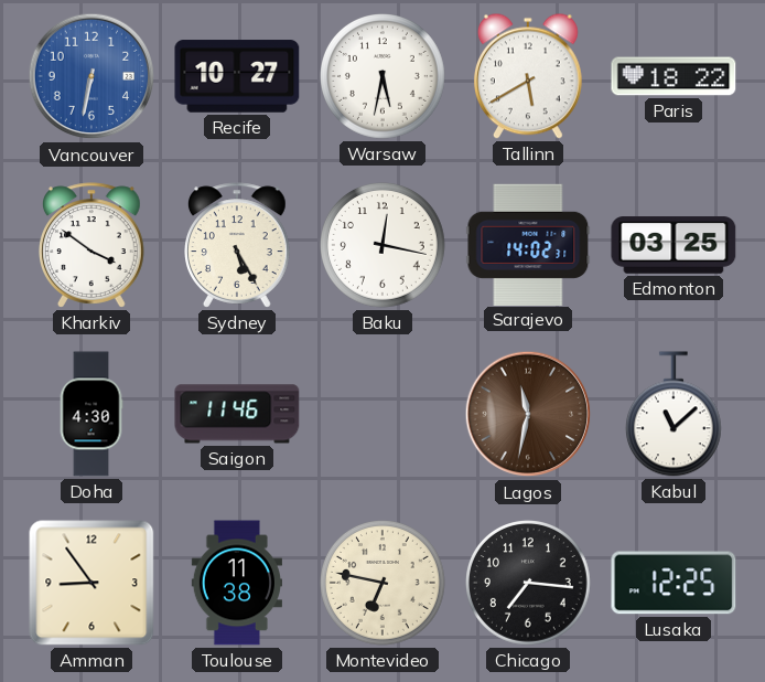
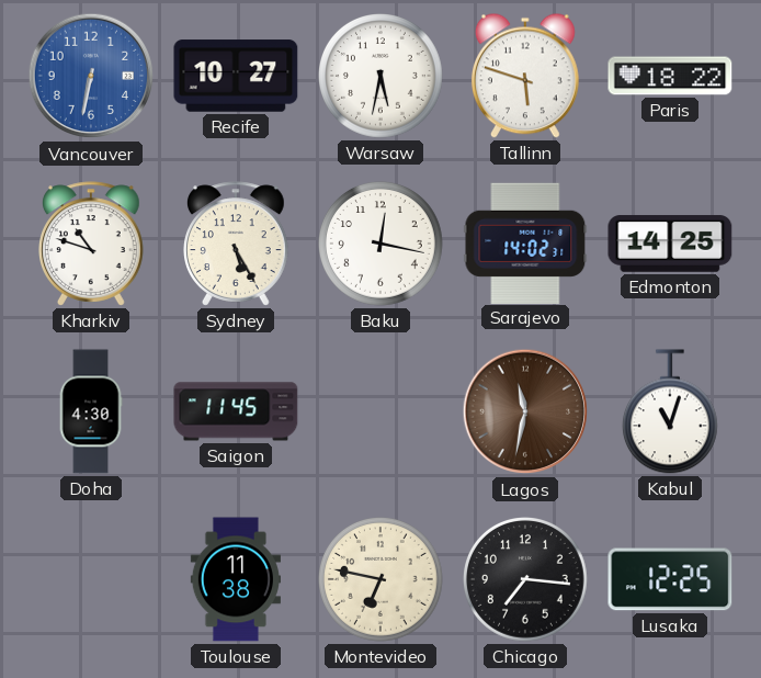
Tallinn: 5:40 -> 5:48
Kharkiv: 3:51 -> 10:48
Edmonton: 03:25 -> 14:25
Saigon: 11:46 -> 11:45
Kabul: 11:08 -> 11:03
Amman: 8:54 -> none
